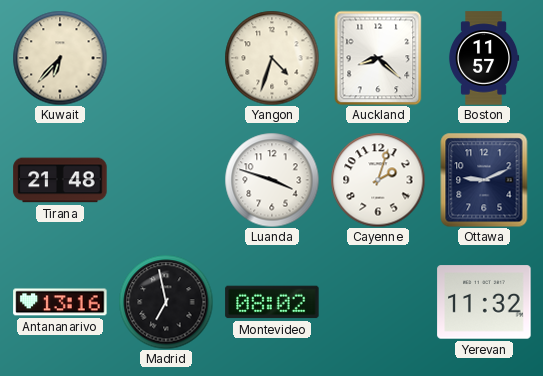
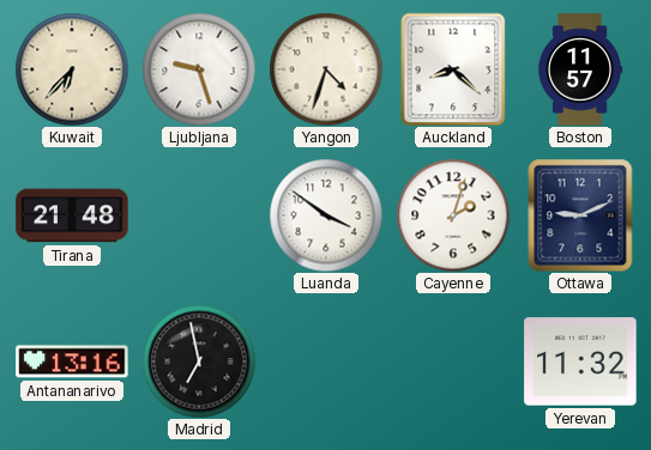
Ljubljana: none -> 9:27
Luanda: 3:48 -> 3:51
Montevideo: 08:02 -> none
